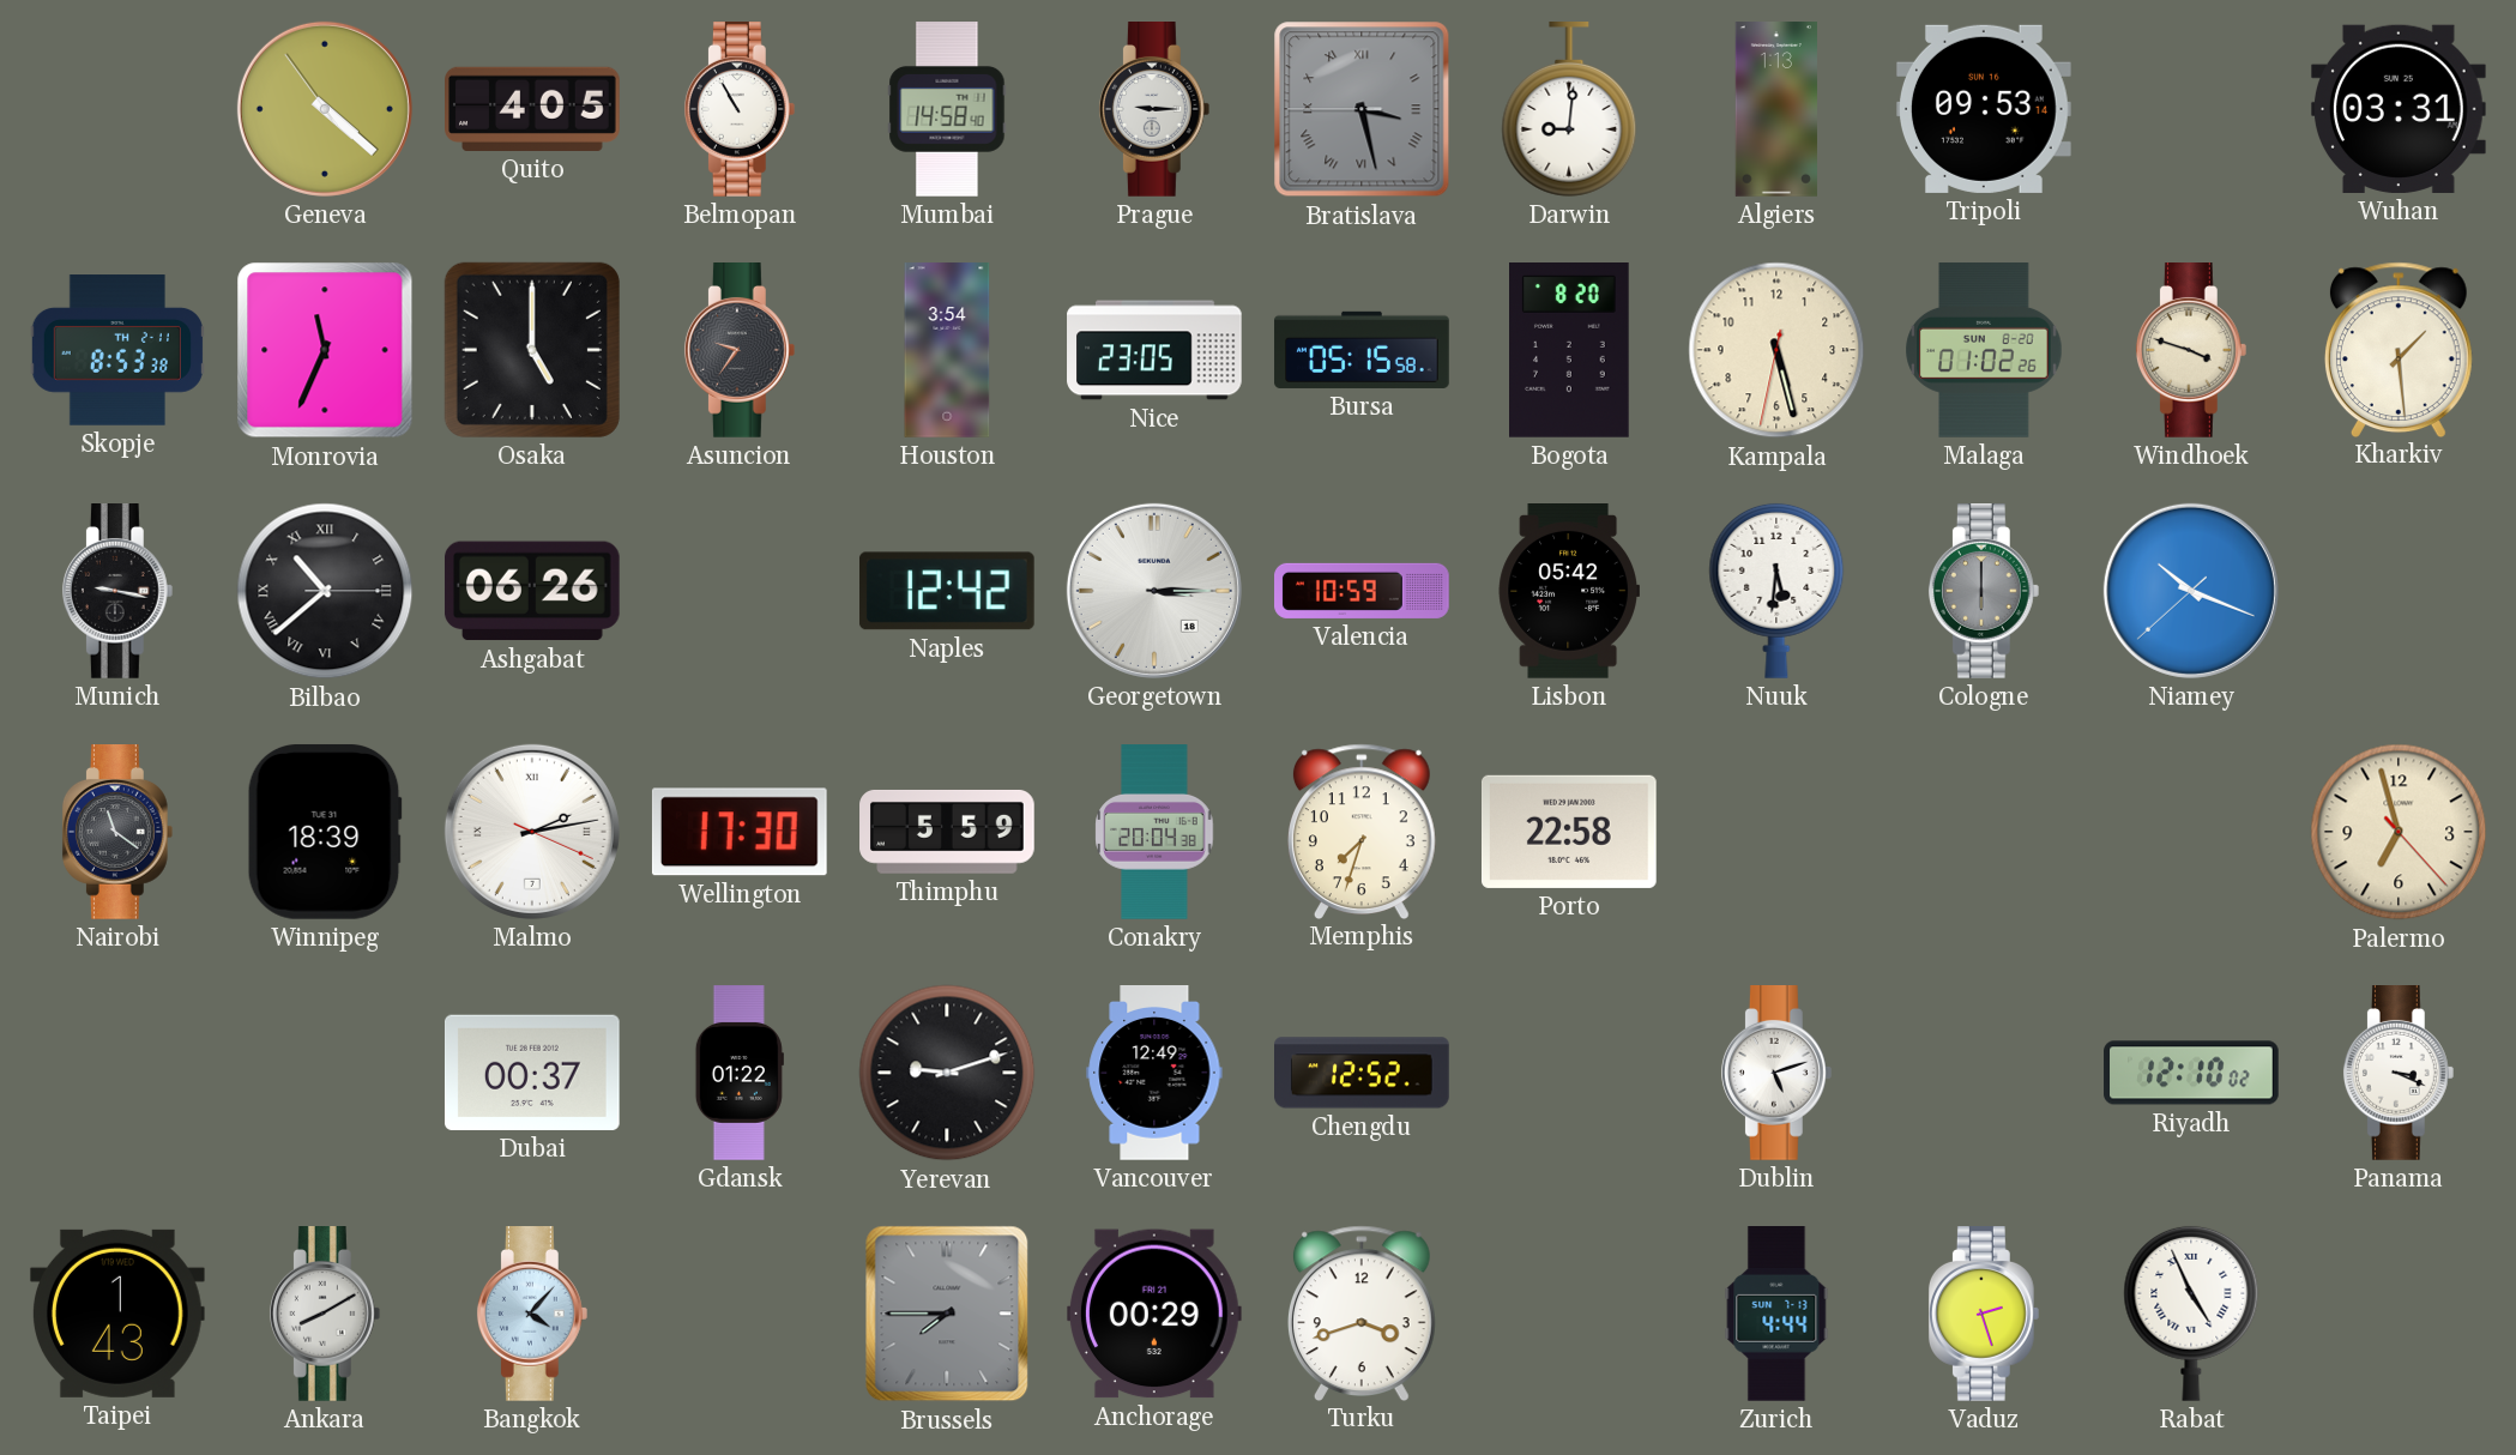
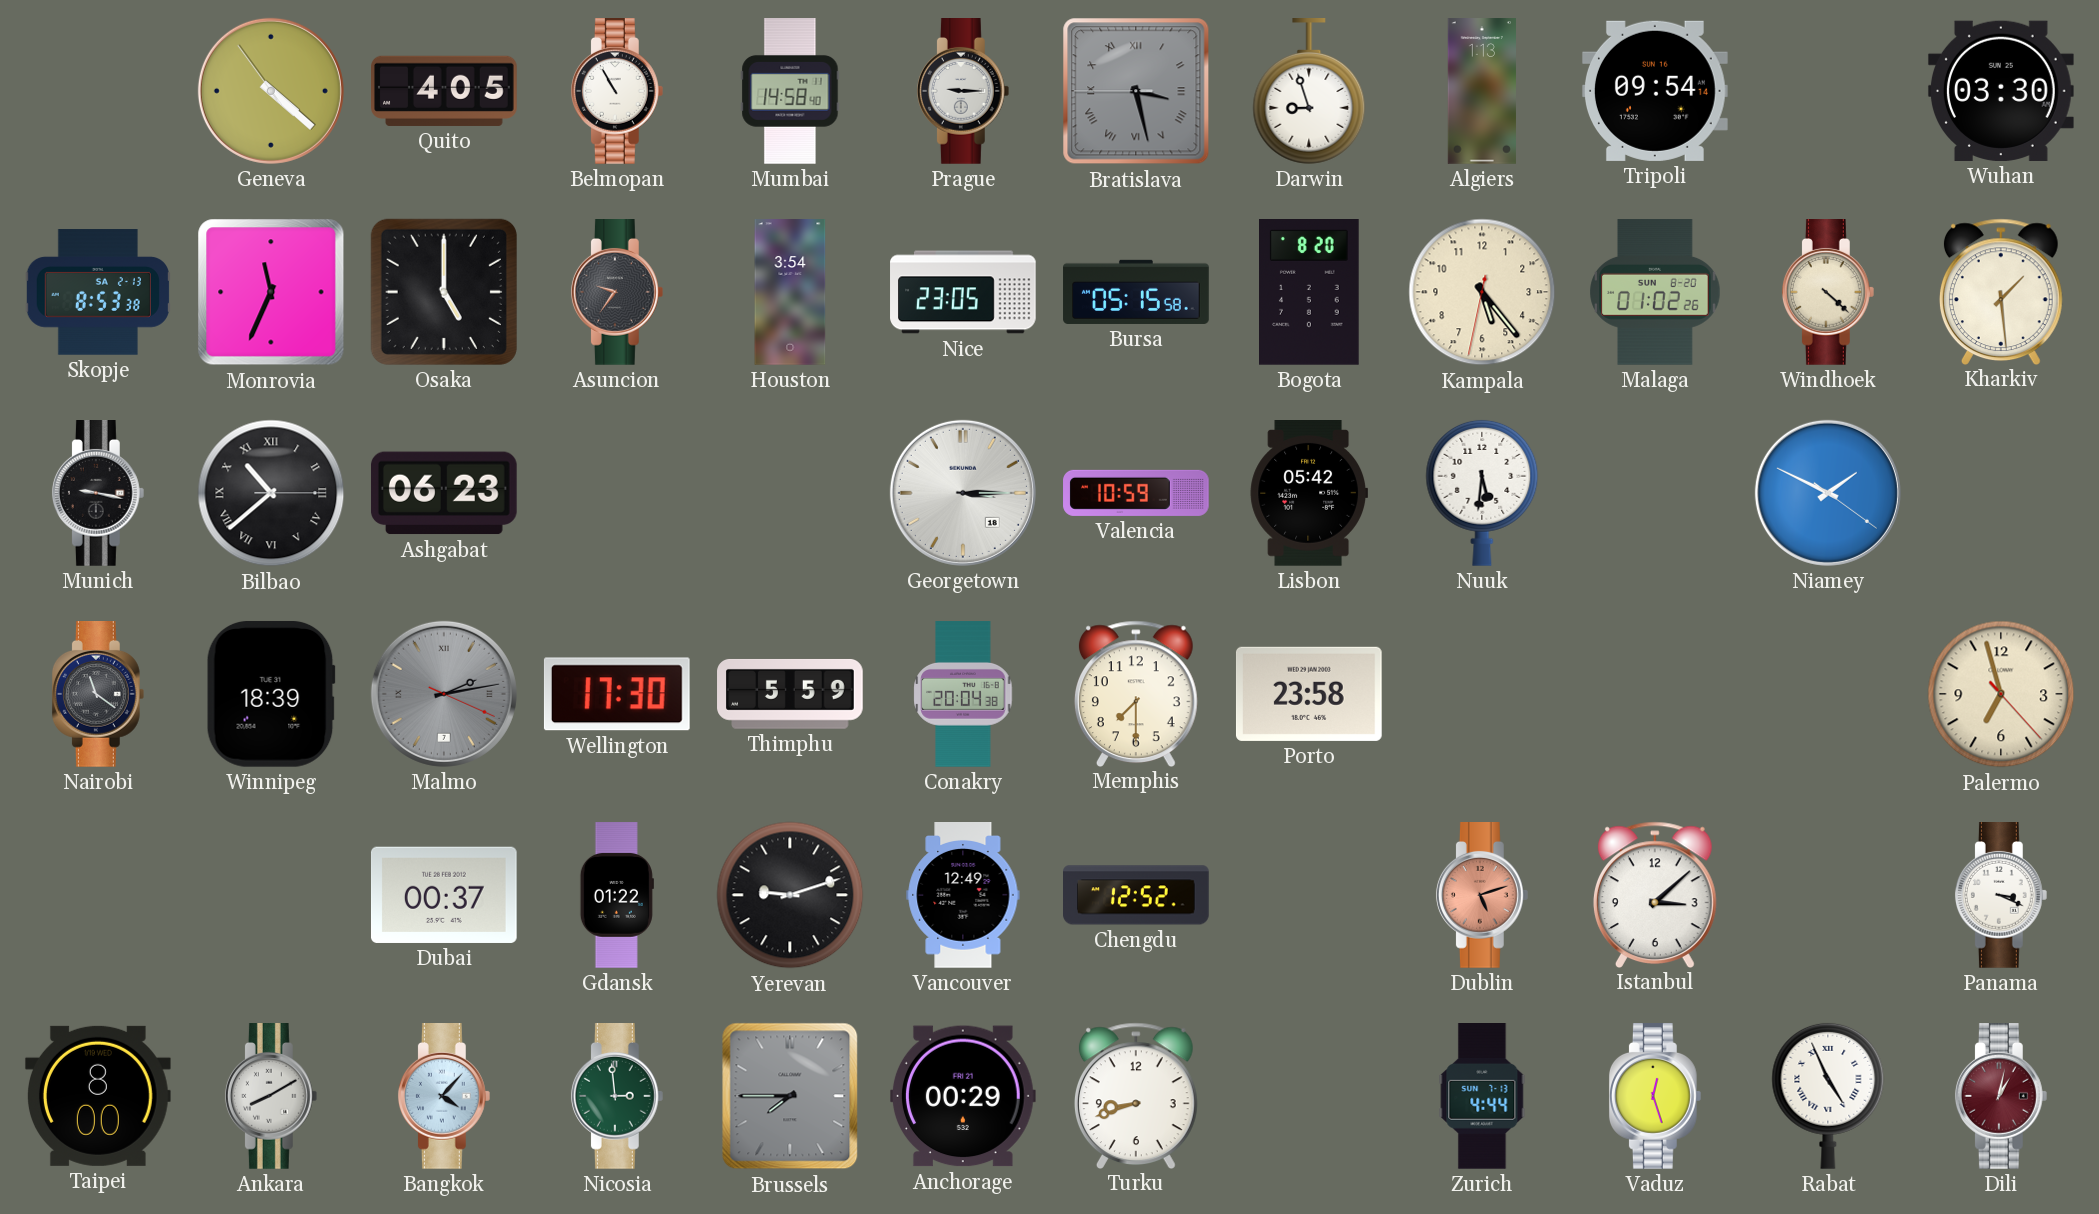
Darwin: 9:01 -> 8:57
Tripoli: 09:53 -> 09:54
Wuhan: 03:31 -> 03:30
Skopje date: TH 2-11 -> SA 2-13
Kampala: 5:27 -> 5:23
Windhoek: 3:48 -> 4:22
Ashgabat: 06:26 -> 06:23
Naples: 12:42 -> none
Cologne: 6:00 -> none
Niamey: 10:18 -> 1:49
Malmo dial: white -> grey
Memphis: 7:33 -> 7:30
Porto: 22:58 -> 23:58
Dublin dial: white -> salmon
Istanbul: none -> 3:08
Riyadh: 12:10 -> none
Taipei: 1:43 -> 8:00
Nicosia: none -> 2:59
Turku: 3:42 -> 8:42
Vaduz: 2:27 -> 12:27
Dili: none -> 1:02
